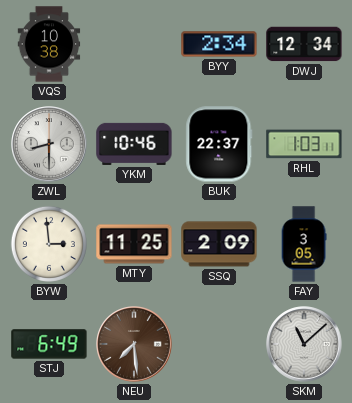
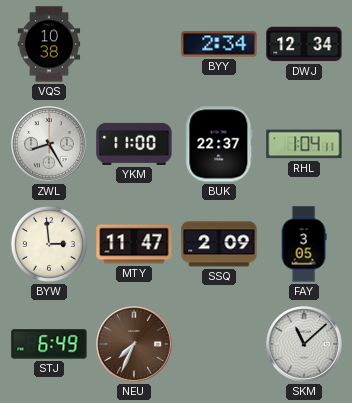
ZWL: 8:30 -> 8:25
YKM: 10:46 -> 11:00
RHL: 1:03 -> 1:04
MTY: 11:25 -> 11:47
NEU: 7:29 -> 7:34
